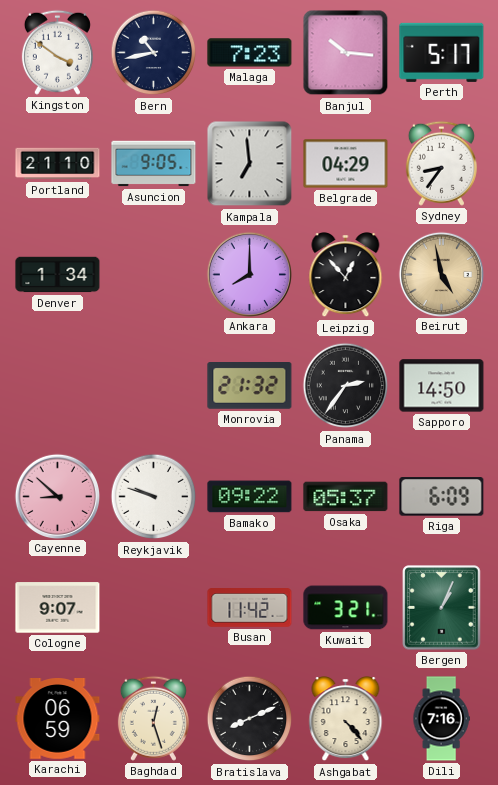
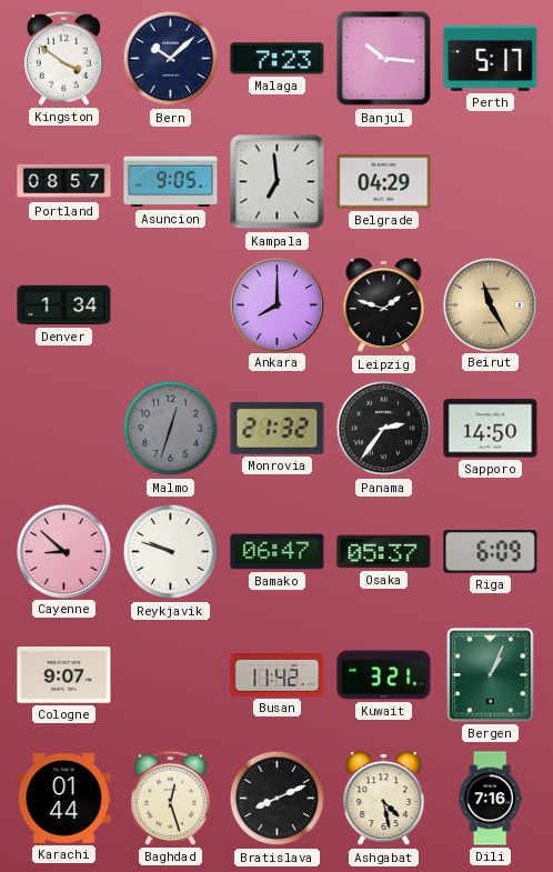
Bern: 10:43 -> 10:08
Portland: 21:10 -> 08:57
Sydney: 8:36 -> none
Leipzig: 12:53 -> 1:48
Beirut: 4:58 -> 11:25
Malmo: none -> 12:33
Bamako: 09:22 -> 06:47
Karachi: 06:59 -> 01:44
Ashgabat: 4:23 -> 4:28
